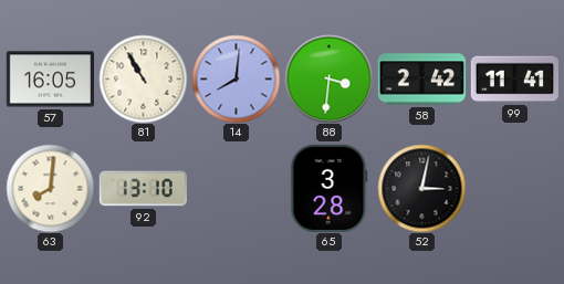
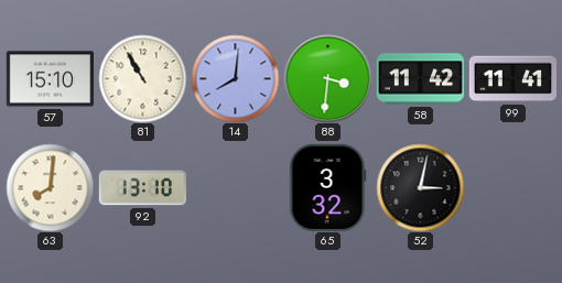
57: 16:05 -> 15:10
58: 2:42 -> 11:42
65: 3:28 -> 3:32
